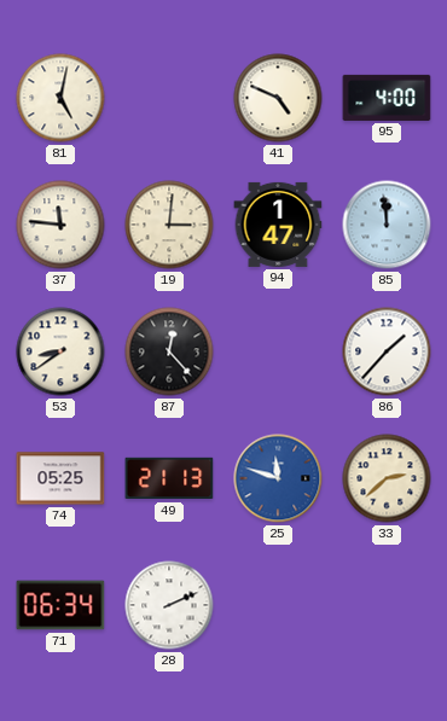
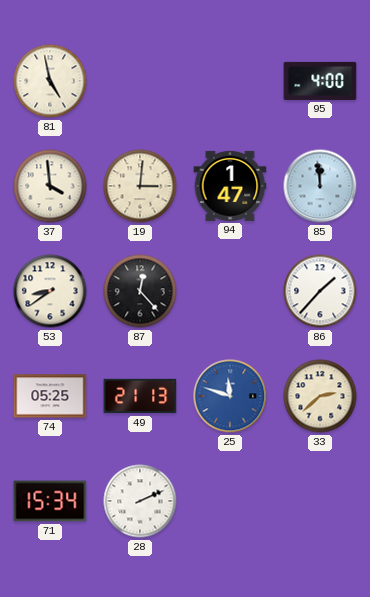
81: 5:02 -> 4:58
41: 4:49 -> none
37: 11:46 -> 3:59
71: 06:34 -> 15:34
